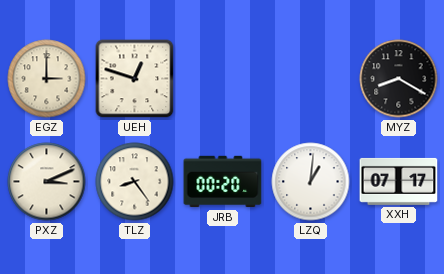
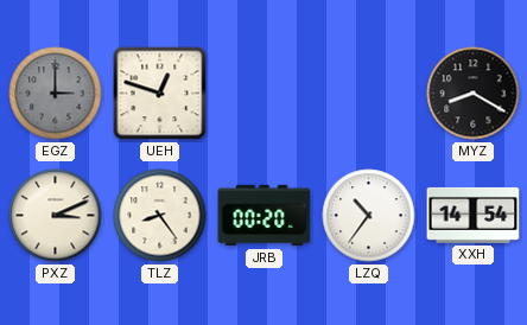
EGZ dial: cream -> grey
LZQ: 1:01 -> 10:36
XXH: 07:17 -> 14:54
